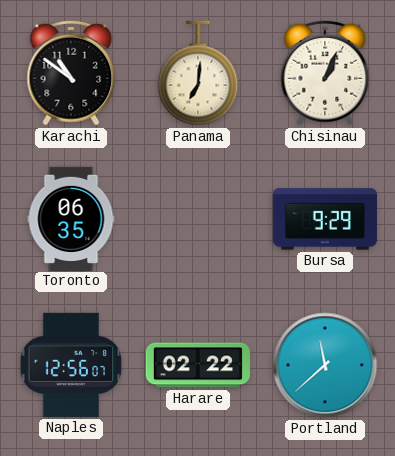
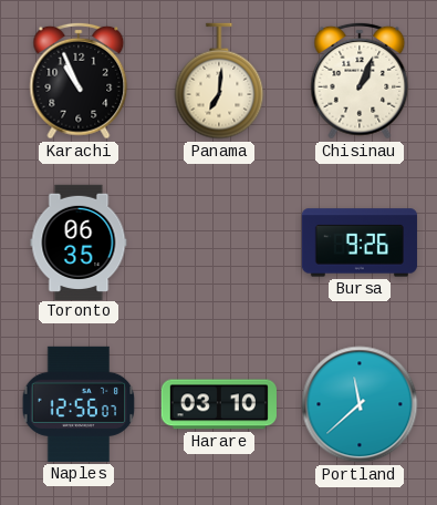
Karachi: 10:51 -> 10:56
Bursa: 9:29 -> 9:26
Harare: 02:22 -> 03:10
